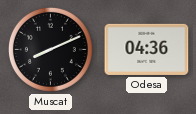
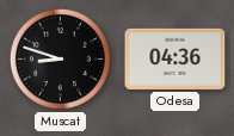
Muscat: 8:11 -> 8:48
